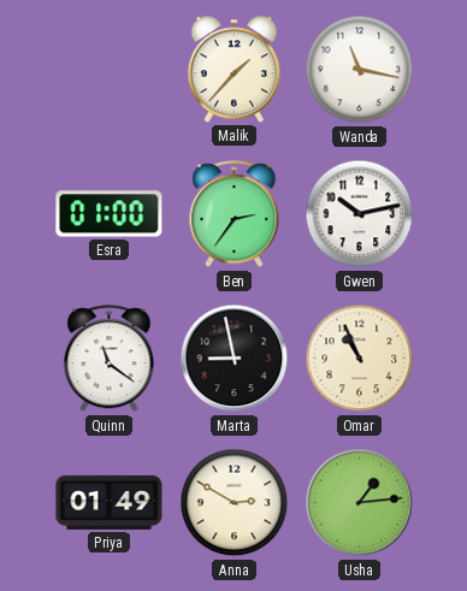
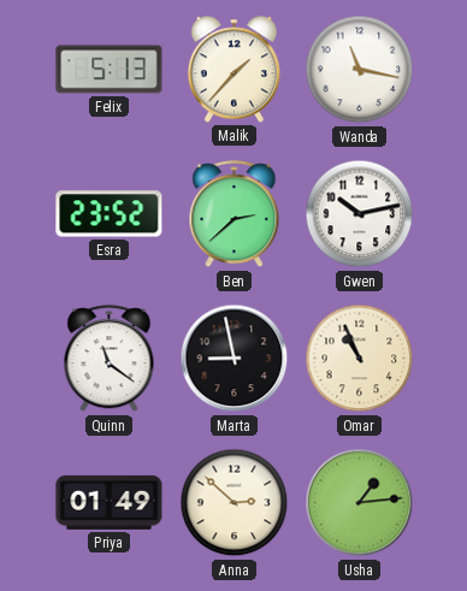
Felix: none -> 5:13
Esra: 01:00 -> 23:52
Ben: 2:36 -> 2:38
Anna: 2:50 -> 2:52
